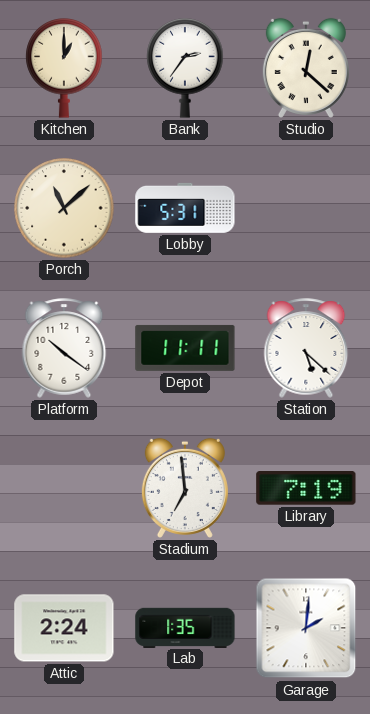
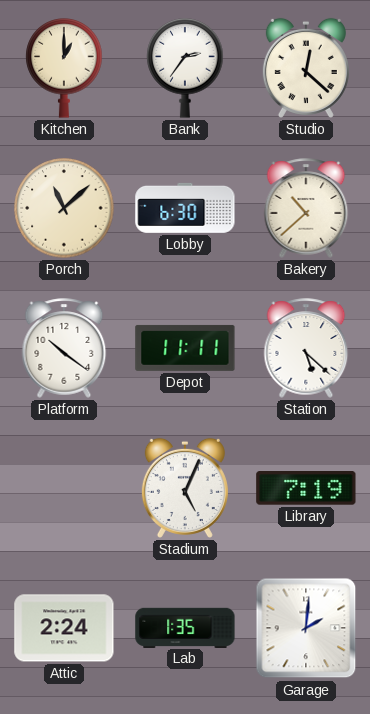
Lobby: 5:31 -> 6:30
Bakery: none -> 10:38
Stadium: 6:59 -> 5:04
